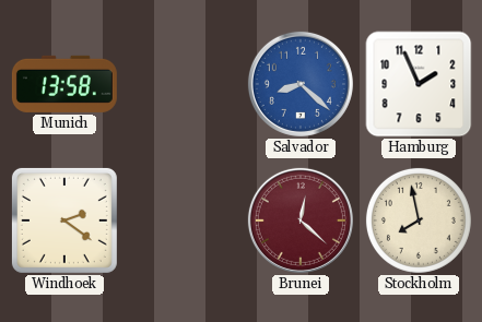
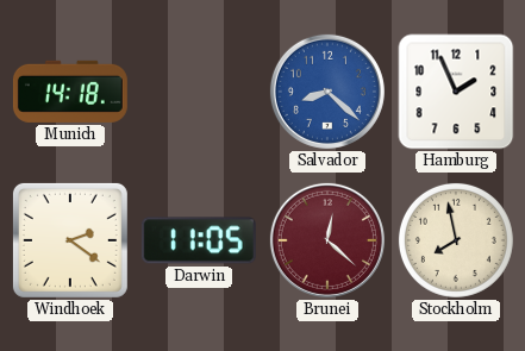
Munich: 13:58 -> 14:18
Darwin: none -> 11:05
